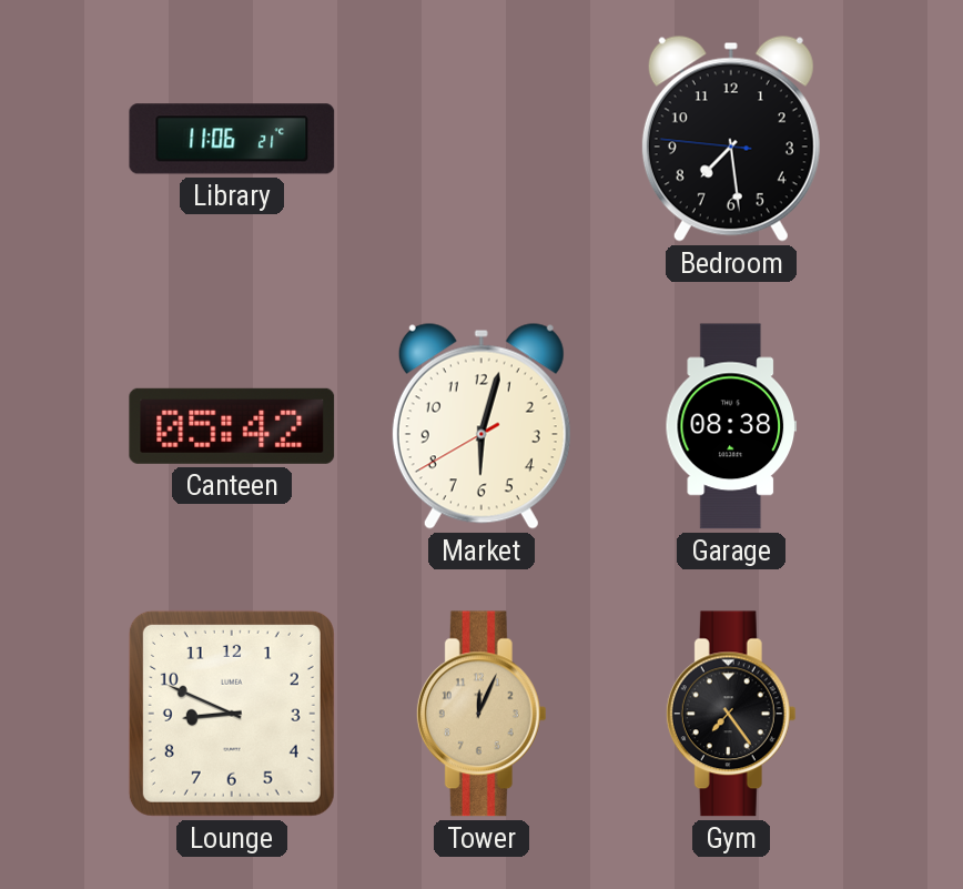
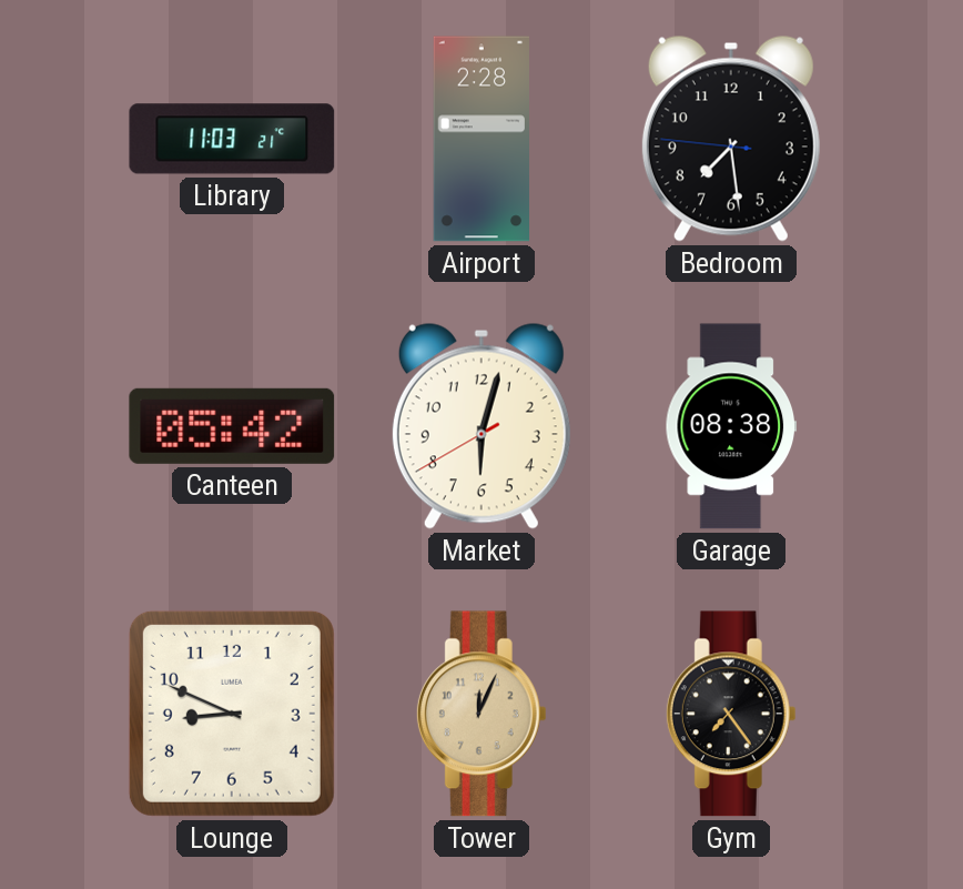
Library: 11:06 -> 11:03
Airport: none -> 2:28
